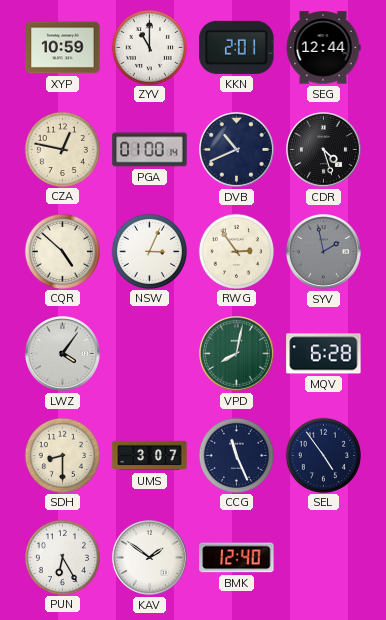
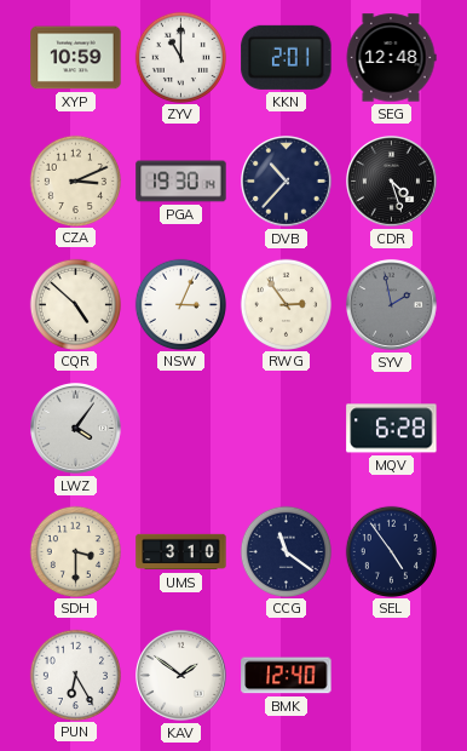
SEG: 12:44 -> 12:48
CZA: 12:47 -> 3:11
PGA: 01:00 -> 19:30
DVB: 10:41 -> 10:37
VPD: 8:02 -> none
SDH: 8:30 -> 3:30
UMS: 3:07 -> 3:10
CCG: 11:26 -> 11:21
